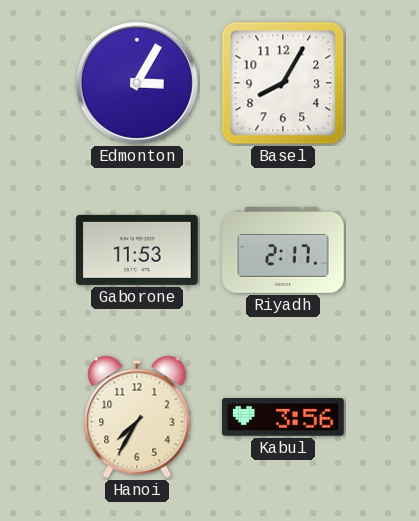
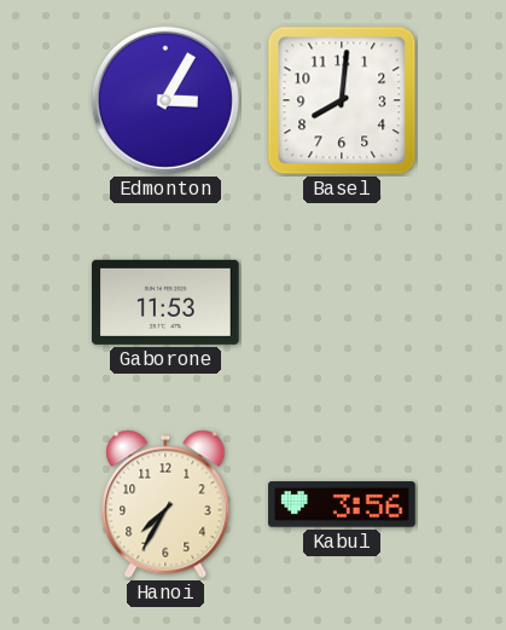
Basel: 8:05 -> 8:01
Riyadh: 2:17 -> none
